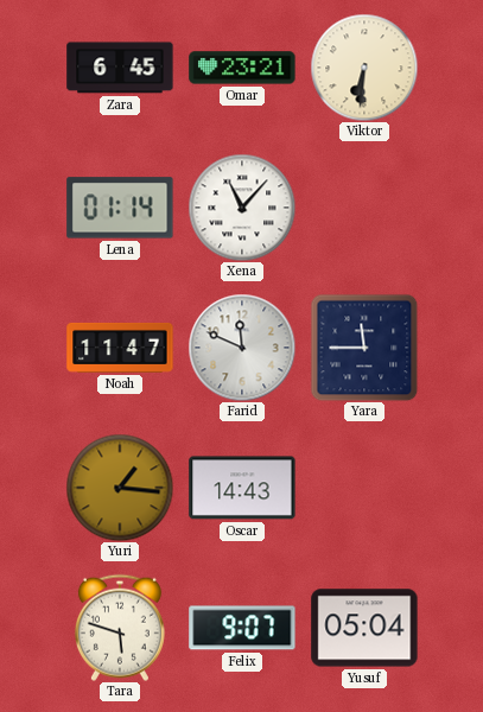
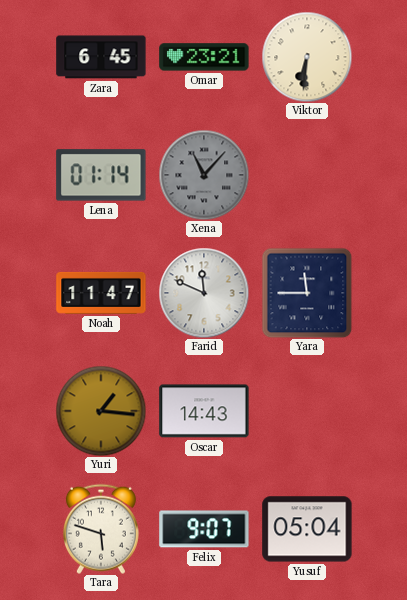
Xena dial: white -> grey
